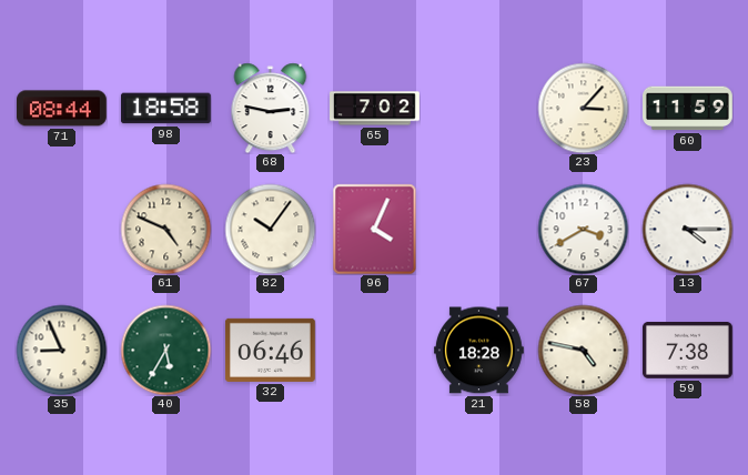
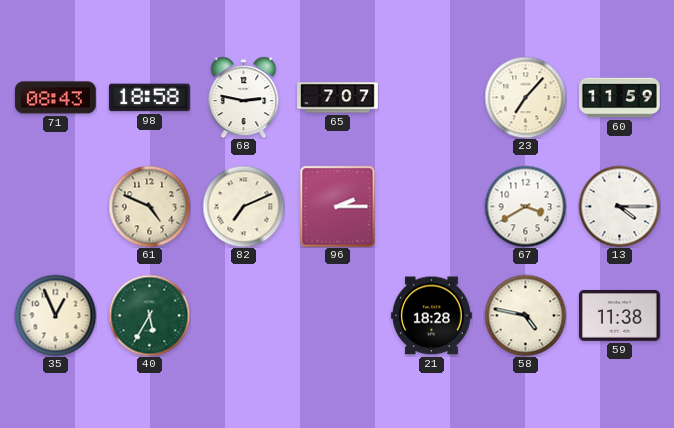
71: 08:44 -> 08:43
65: 7:02 -> 7:07
23: 3:07 -> 7:07
82: 10:06 -> 7:11
96: 4:04 -> 2:15
35: 8:56 -> 12:56
32: 06:46 -> none
59: 7:38 -> 11:38
